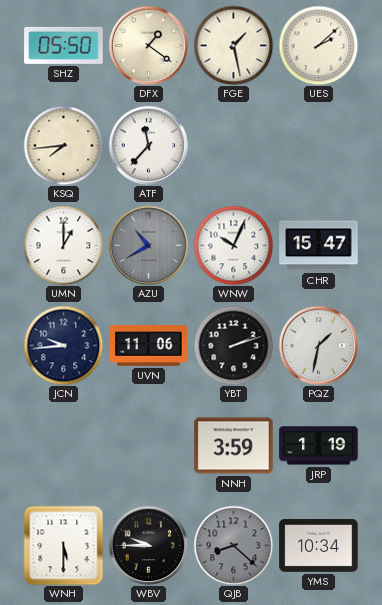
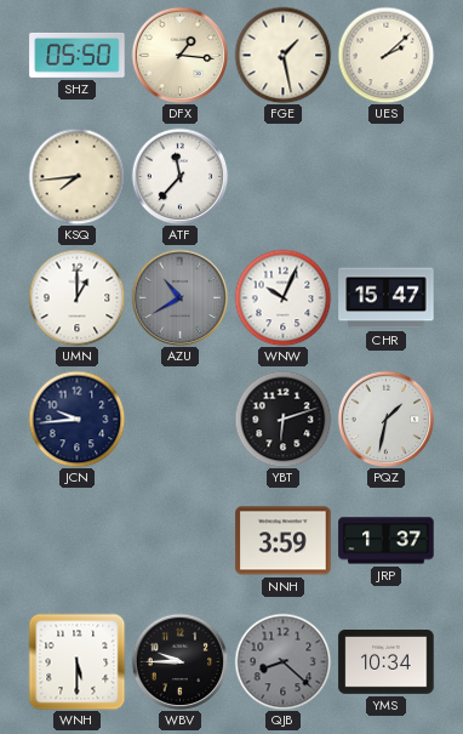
DFX: 1:21 -> 1:16
UVN: 11:06 -> none
YBT: 2:12 -> 6:12
JRP: 1:19 -> 1:37
